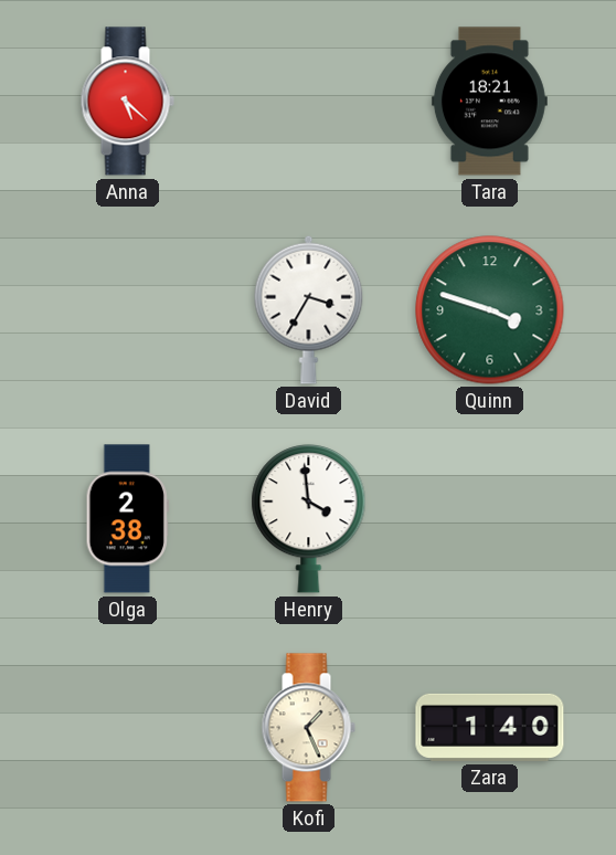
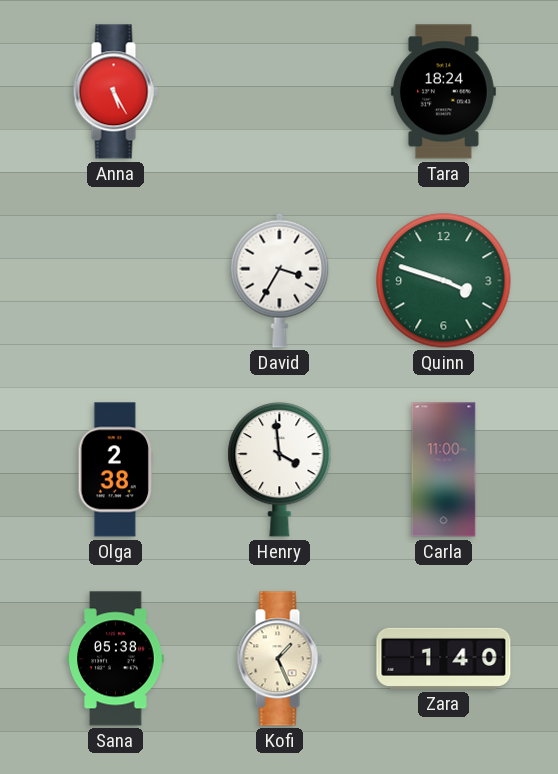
Anna: 5:22 -> 5:25
Tara: 18:21 -> 18:24
Carla: none -> 11:00
Sana: none -> 05:38
